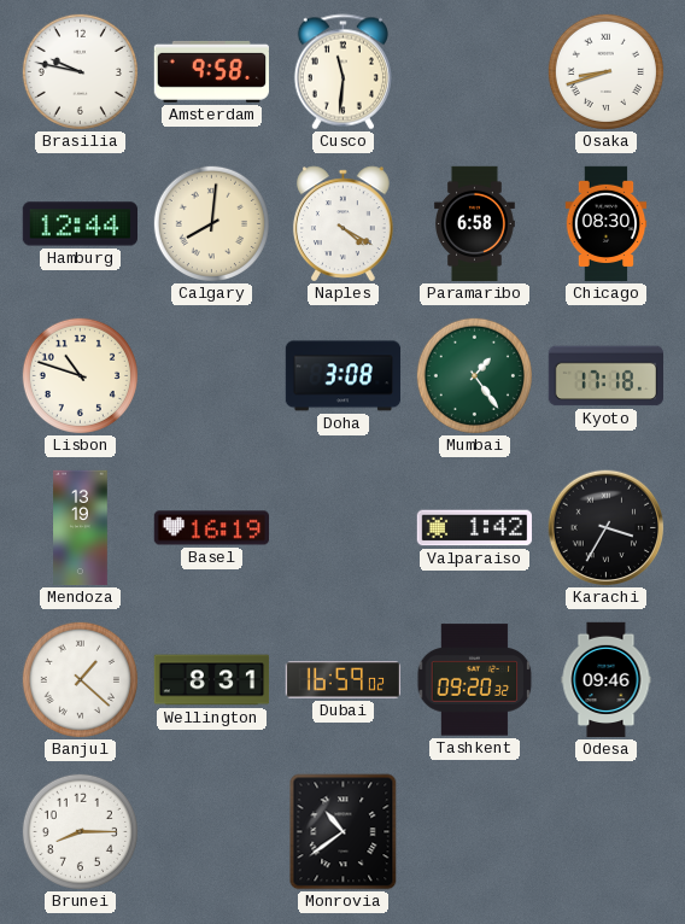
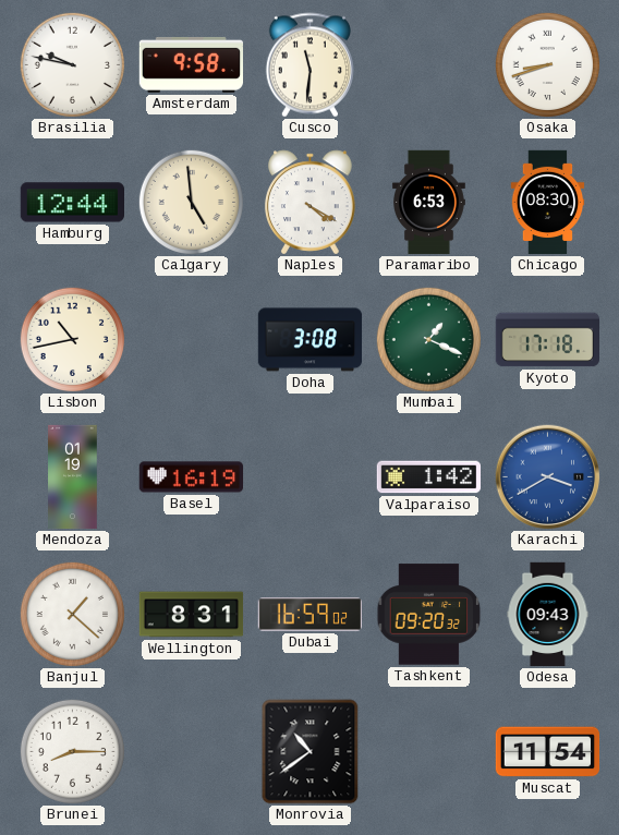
Calgary: 8:01 -> 4:59
Paramaribo: 6:58 -> 6:53
Lisbon: 10:48 -> 10:43
Mumbai: 1:24 -> 1:19
Mendoza: 13:19 -> 01:19
Karachi: 3:35 -> 3:40
Karachi dial: black -> blue
Odesa: 09:46 -> 09:43
Muscat: none -> 11:54
